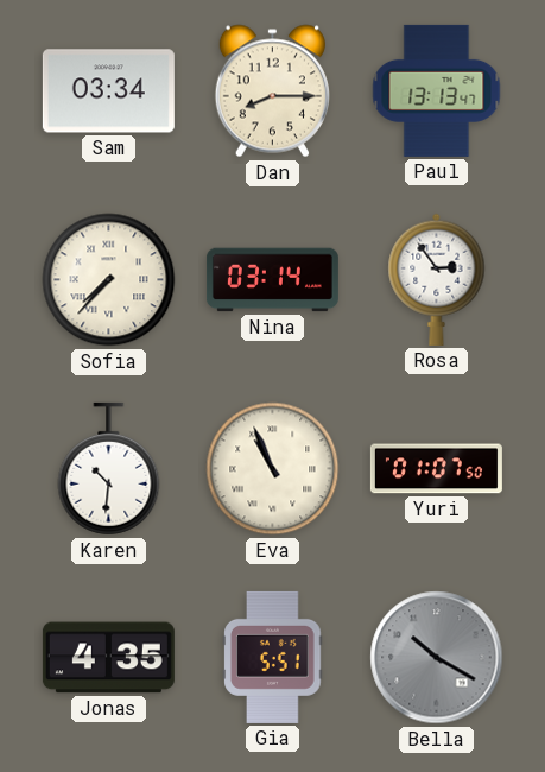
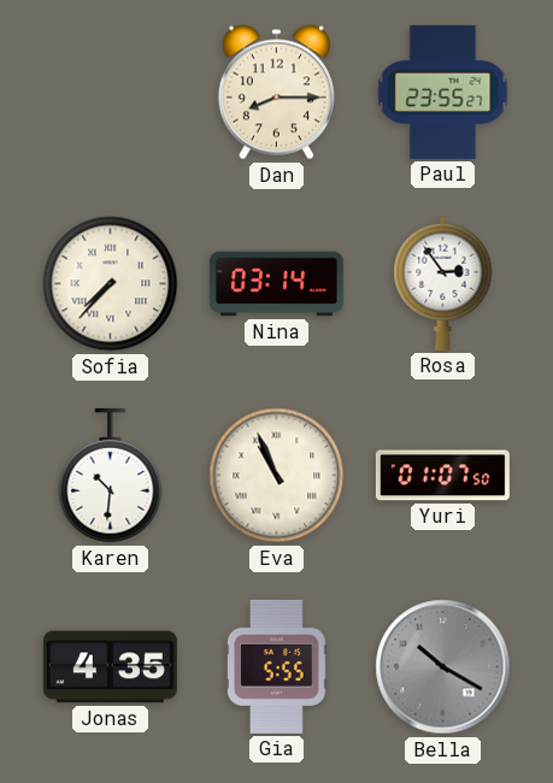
Sam: 03:34 -> none
Paul: 13:13 -> 23:55
Gia: 5:51 -> 5:55
